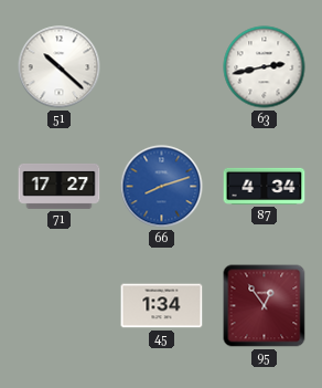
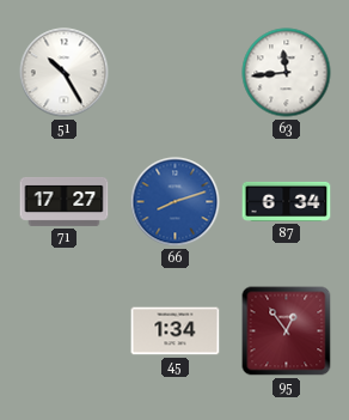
51: 10:22 -> 10:25
63: 2:43 -> 11:44
87: 4:34 -> 6:34
